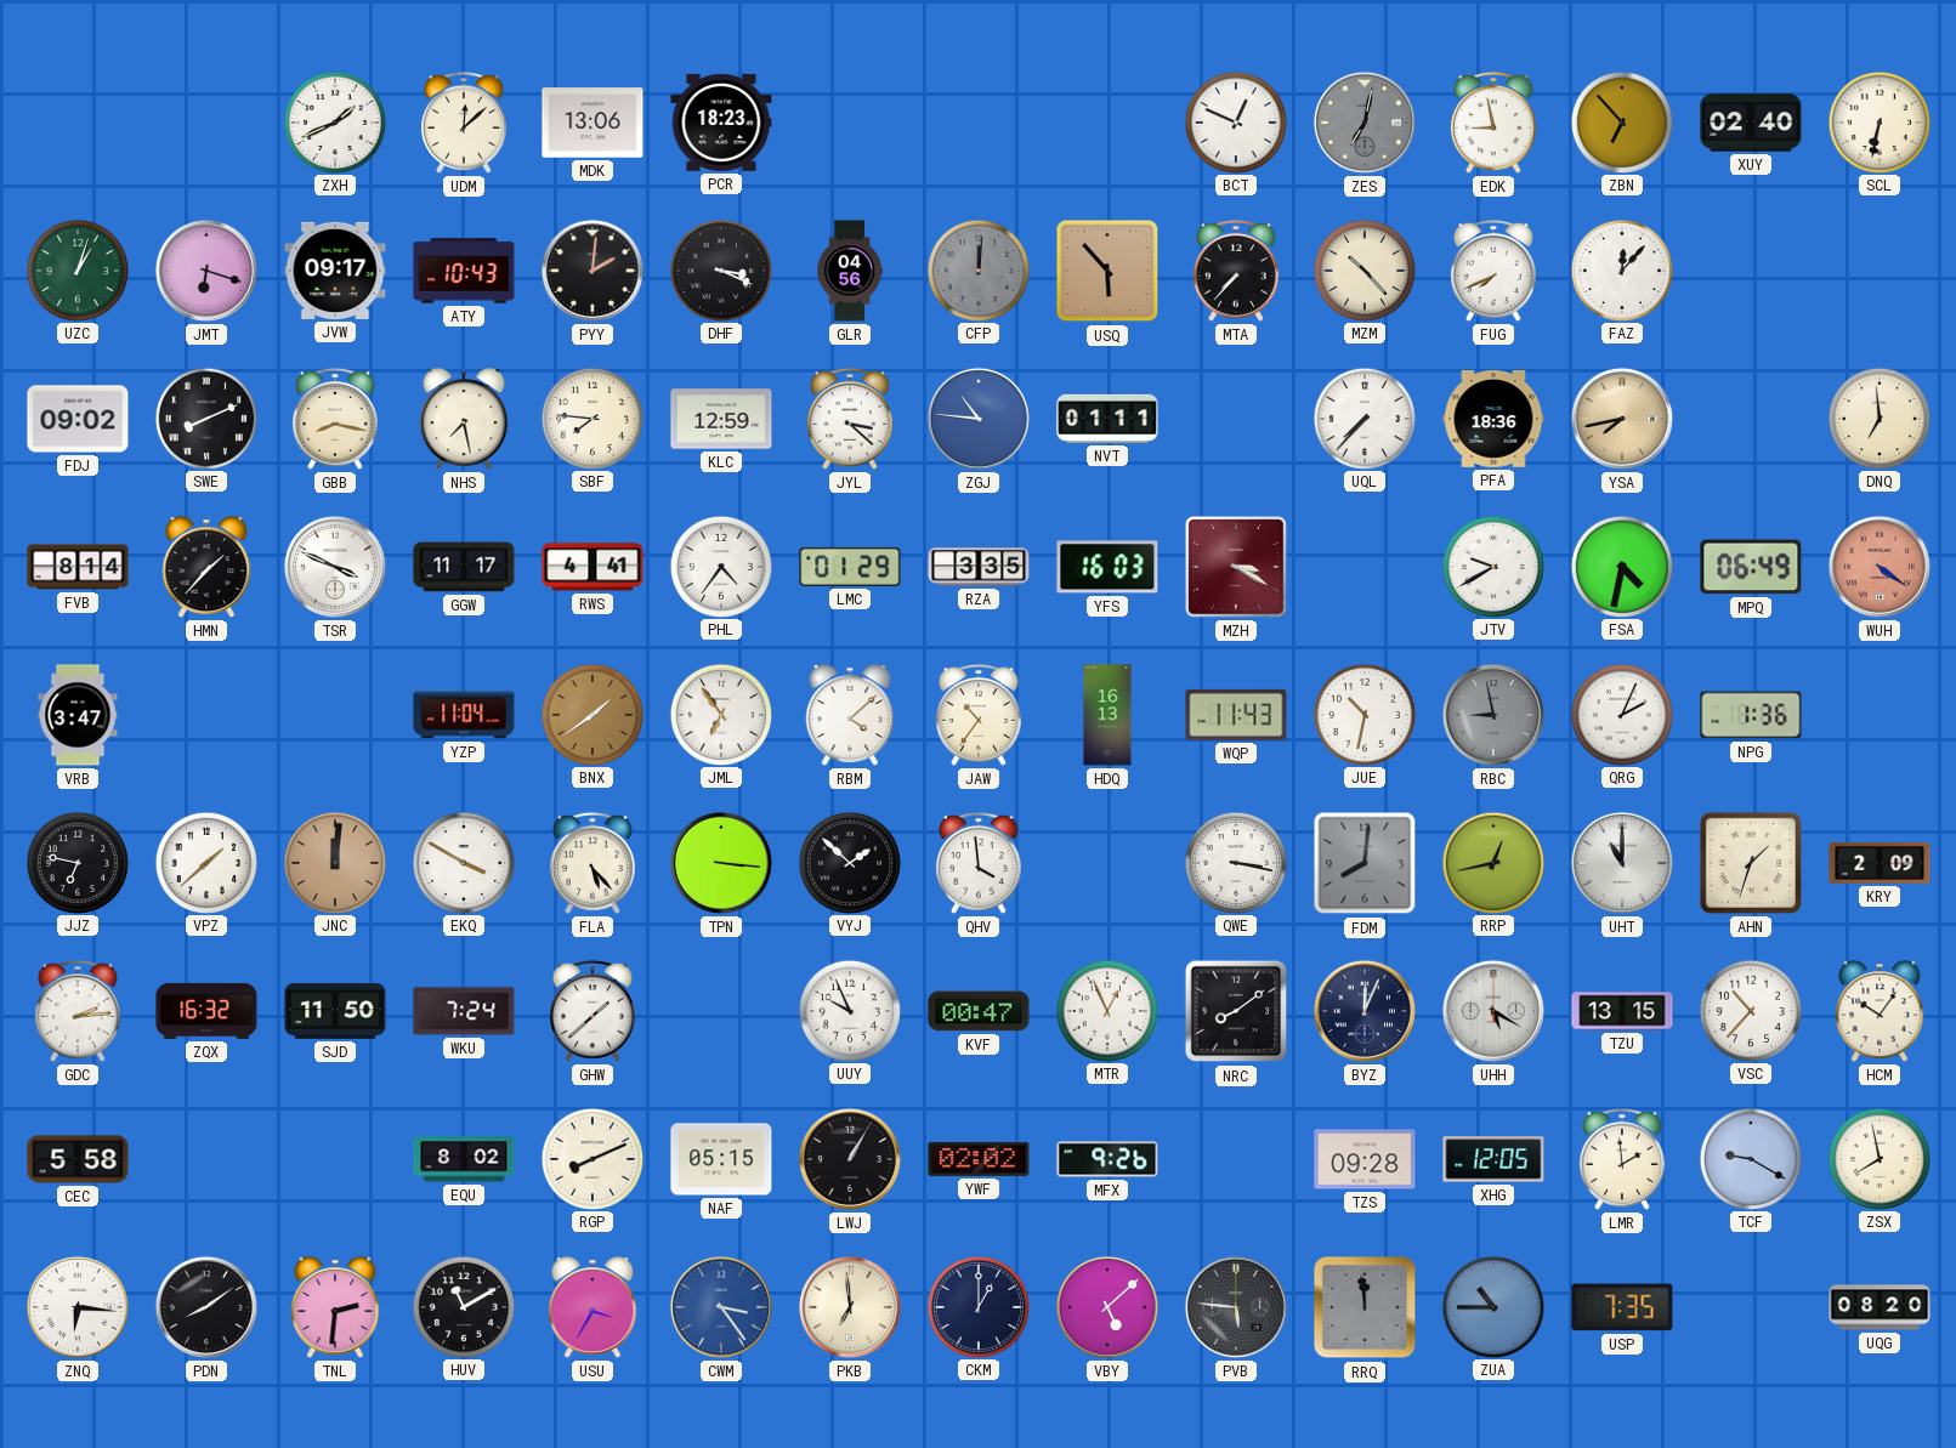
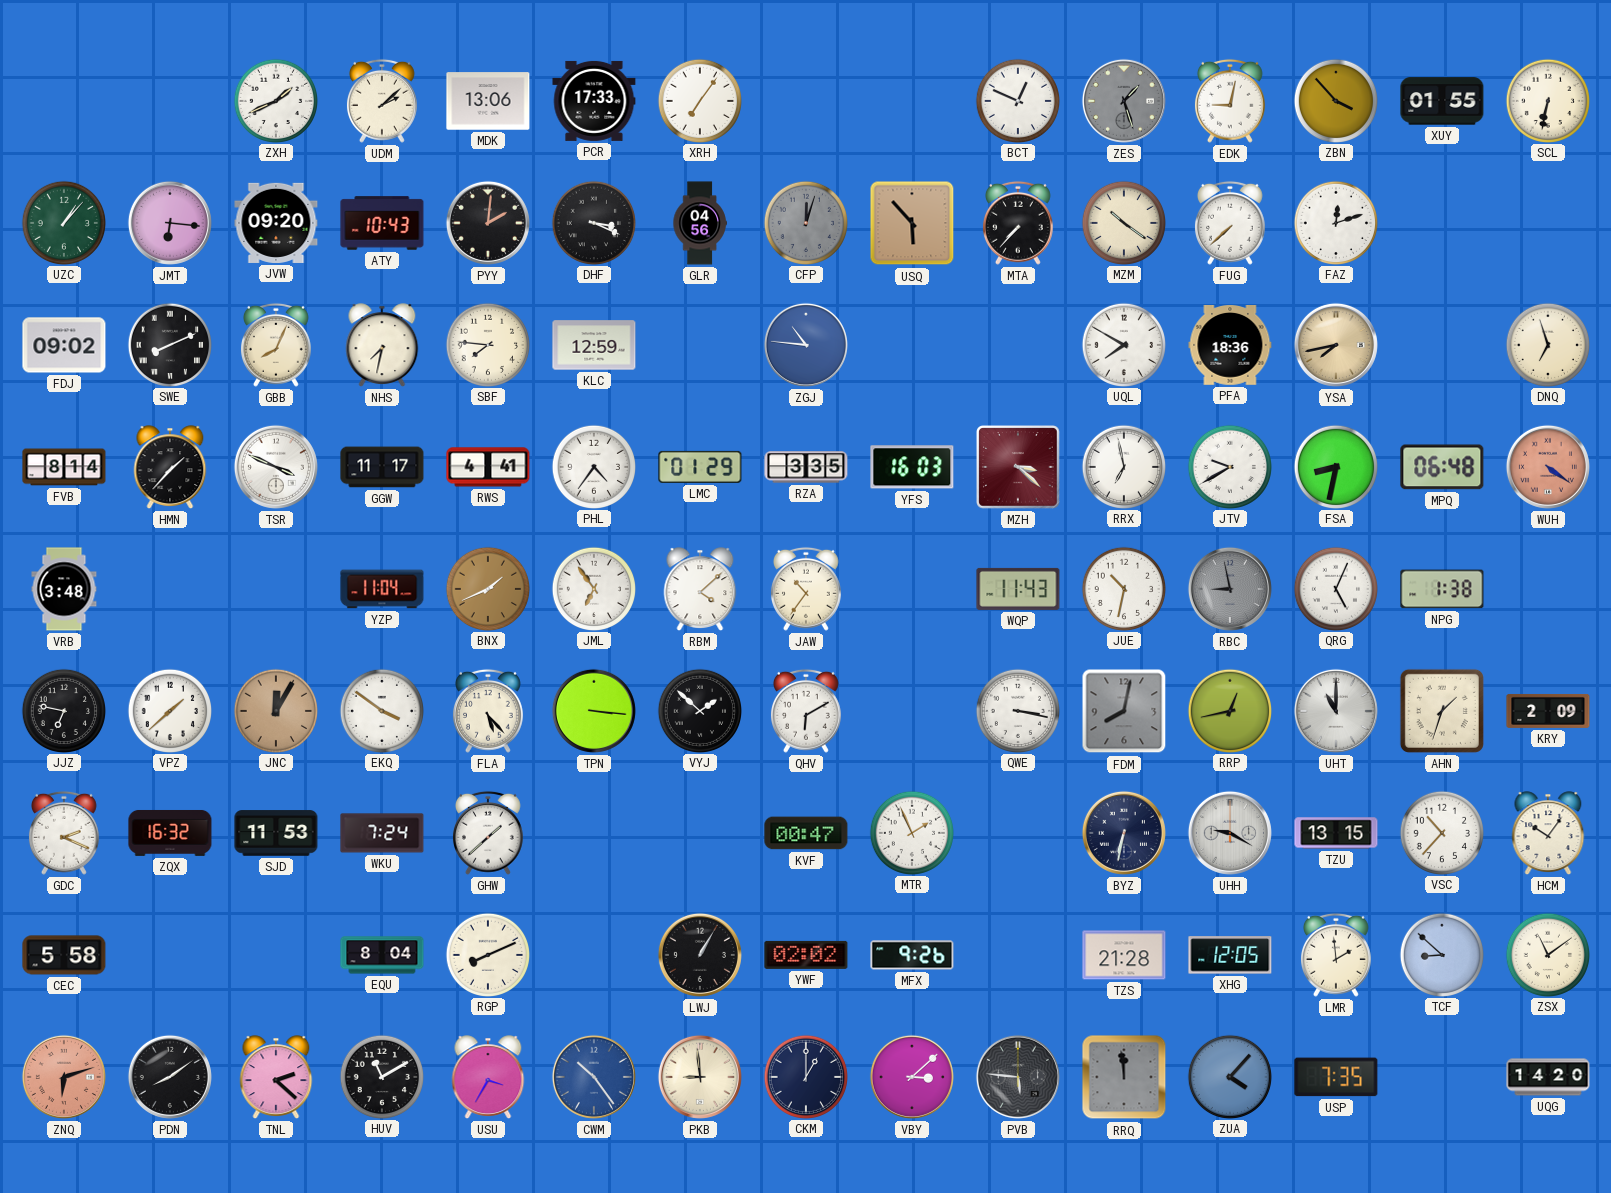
UDM: 12:08 -> 2:08
PCR: 18:23 -> 17:33
XRH: none -> 7:06
ZES: 7:02 -> 1:27
EDK: 8:58 -> 9:02
ZBN: 6:53 -> 3:53
XUY: 02:40 -> 01:55
UZC: 1:03 -> 1:07
JMT: 6:18 -> 6:16
JVW: 09:17 -> 09:20
CFP: 12:01 -> 12:03
MZM: 10:23 -> 10:21
FUG: 7:41 -> 7:38
FAZ: 12:07 -> 12:12
GBB: 8:17 -> 8:04
NHS: 7:28 -> 7:32
JYL: 3:22 -> none
NVT: 01:11 -> none
UQL: 7:37 -> 7:50
DNQ: 6:59 -> 6:57
MZH: 3:20 -> 3:22
RRX: none -> 6:58
FSA: 4:32 -> 8:32
MPQ: 06:49 -> 06:48
VRB: 3:47 -> 3:48
BNX: 1:39 -> 1:41
HDQ: 16:13 -> none
QRG: 2:04 -> 5:04
NPG: 1:36 -> 1:38
JNC: 12:01 -> 12:05
EKQ: 3:50 -> 3:51
QHV: 3:59 -> 6:10
FDM: 8:01 -> 8:02
GDC: 2:14 -> 2:19
SJD: 11:50 -> 11:53
UUY: 9:56 -> none
MTR: 12:56 -> 1:56
NRC: 8:09 -> none
BYZ: 12:04 -> 6:32
UHH: 5:20 -> 9:20
EQU: 8:02 -> 8:04
NAF: 05:15 -> none
TZS: 09:28 -> 21:28
TCF: 9:20 -> 8:52
ZSX: 7:58 -> 11:09
ZNQ: 6:16 -> 6:12
ZNQ dial: white -> salmon
TNL: 2:31 -> 2:22
CWM: 3:24 -> 10:24
PKB: 6:59 -> 8:59
VBY: 5:08 -> 3:08
ZUA: 10:45 -> 4:07
UQG: 08:20 -> 14:20
